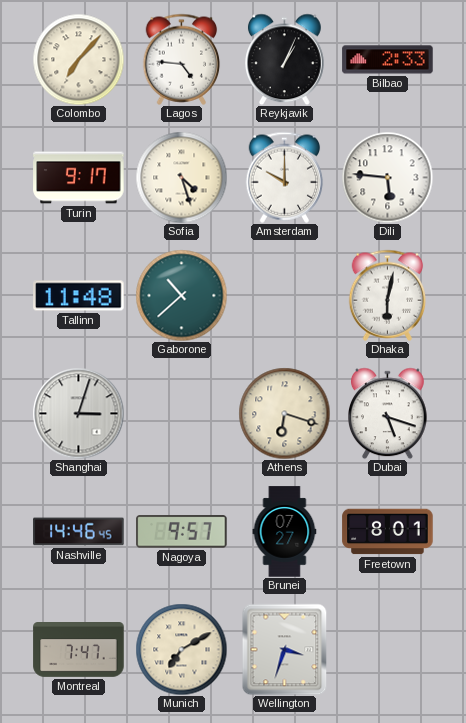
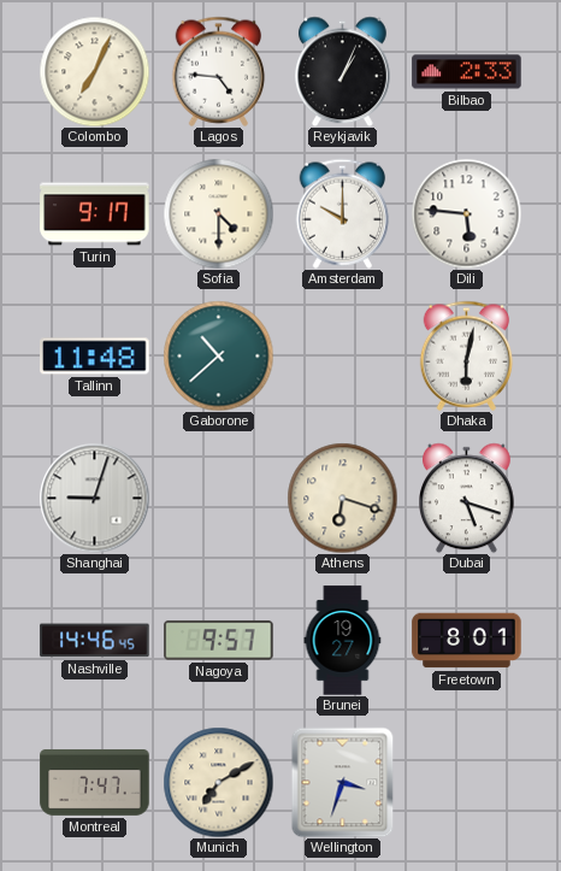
Colombo: 7:07 -> 7:04
Sofia: 4:27 -> 4:30
Shanghai: 3:03 -> 9:03
Brunei: 07:27 -> 19:27
